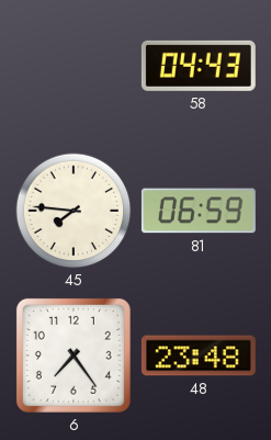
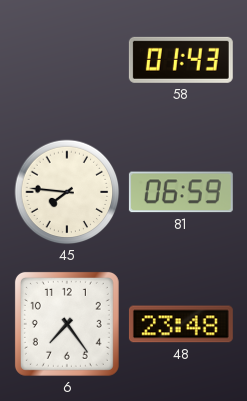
58: 04:43 -> 01:43
